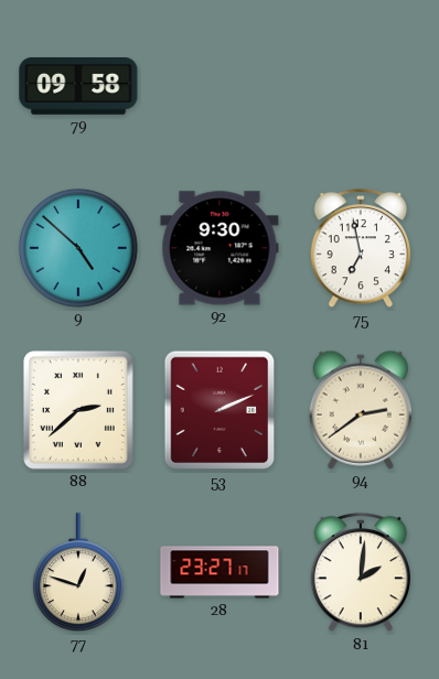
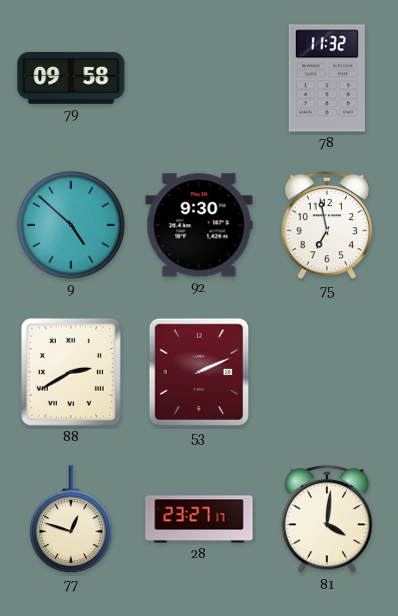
78: none -> 11:32
88: 2:38 -> 2:40
94: 2:39 -> none
81: 2:01 -> 4:01
